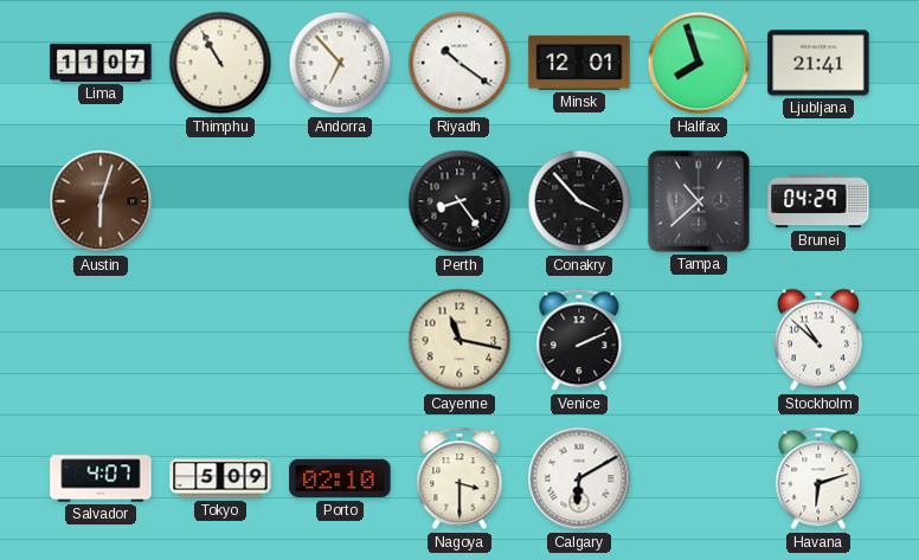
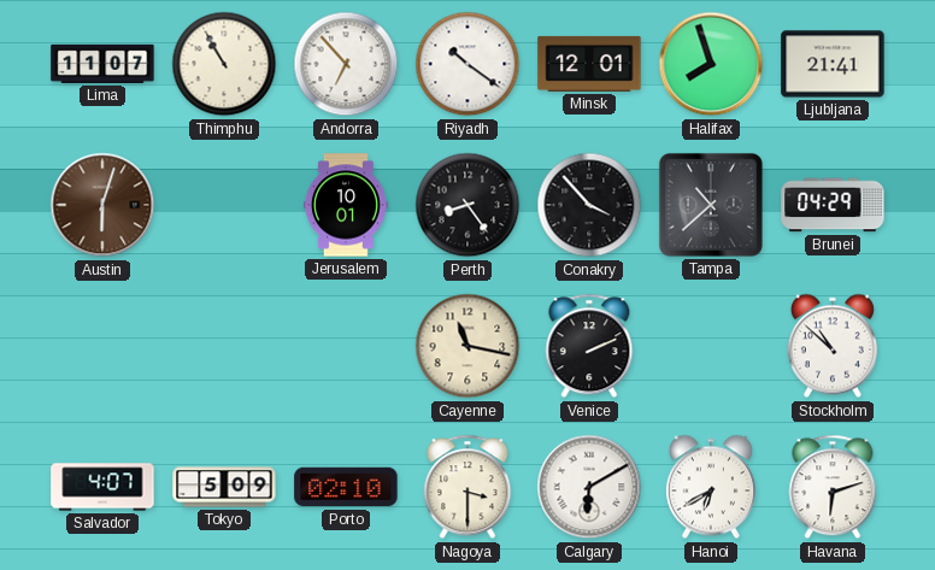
Jerusalem: none -> 10:01
Hanoi: none -> 6:40
